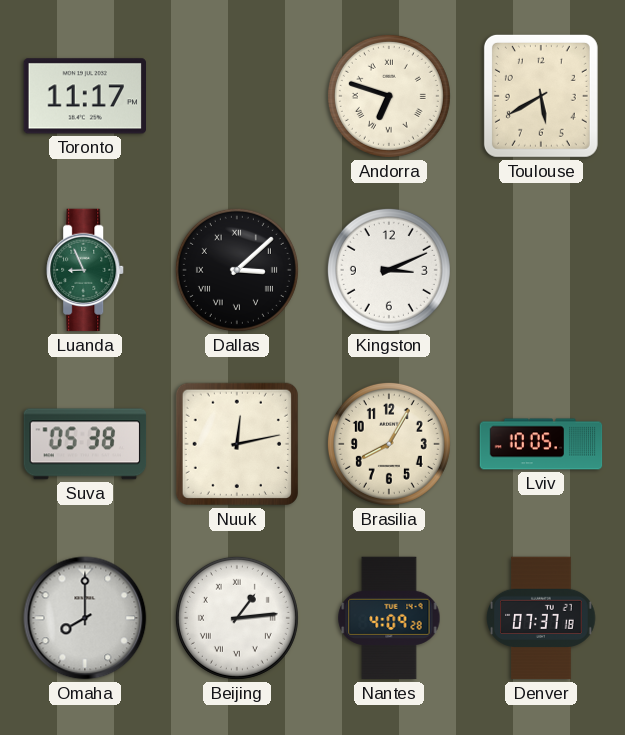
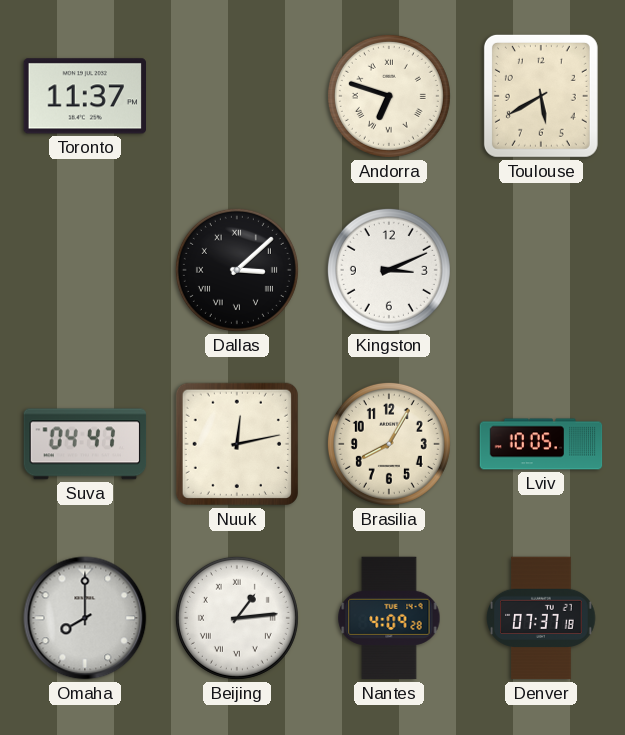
Toronto: 11:17 -> 11:37
Luanda: 8:56 -> none
Suva: 05:38 -> 04:47
